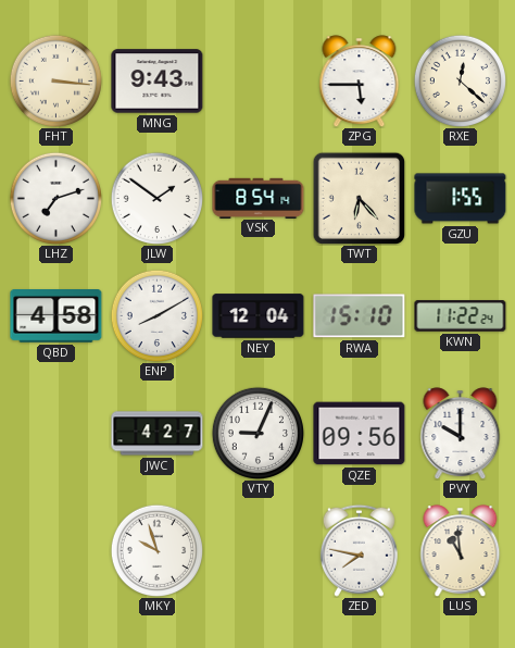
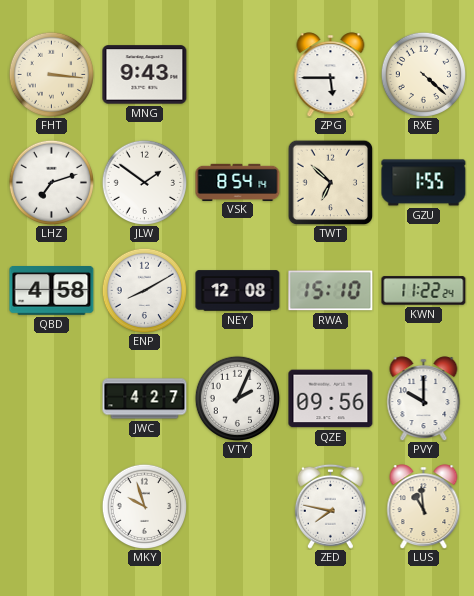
RXE: 12:22 -> 4:22
TWT: 6:23 -> 6:52
NEY: 12:04 -> 12:08
VTY: 9:04 -> 2:04
